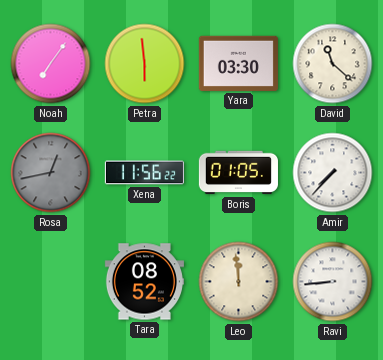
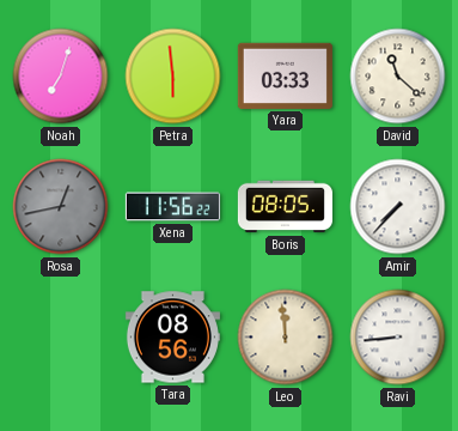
Noah: 7:06 -> 7:03
Yara: 03:30 -> 03:33
Boris: 01:05 -> 08:05
Tara: 08:52 -> 08:56
